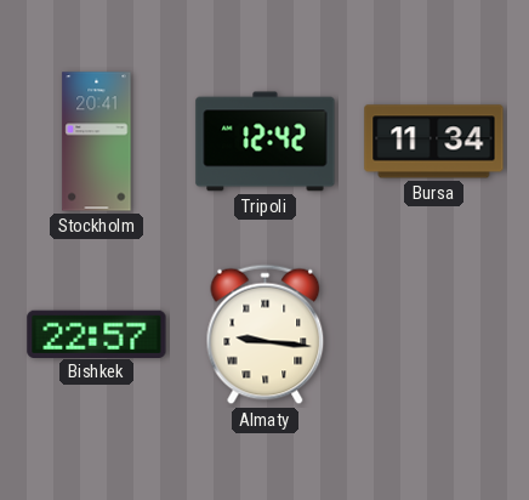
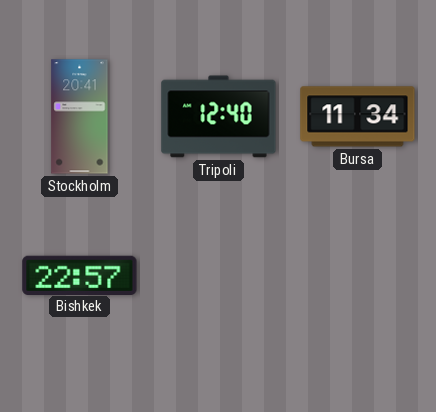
Tripoli: 12:42 -> 12:40
Almaty: 9:16 -> none
